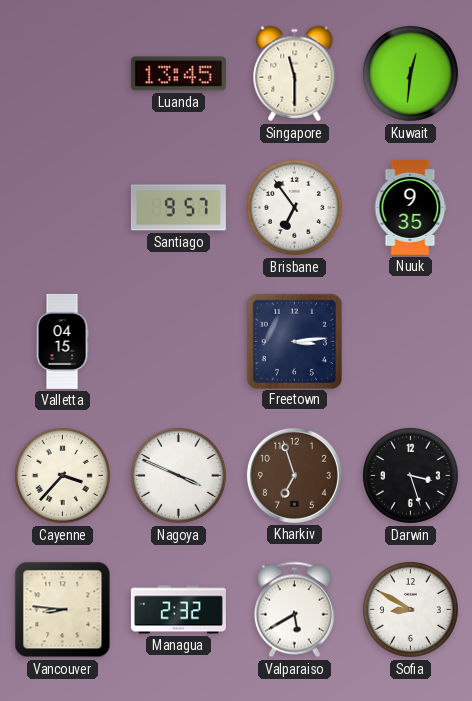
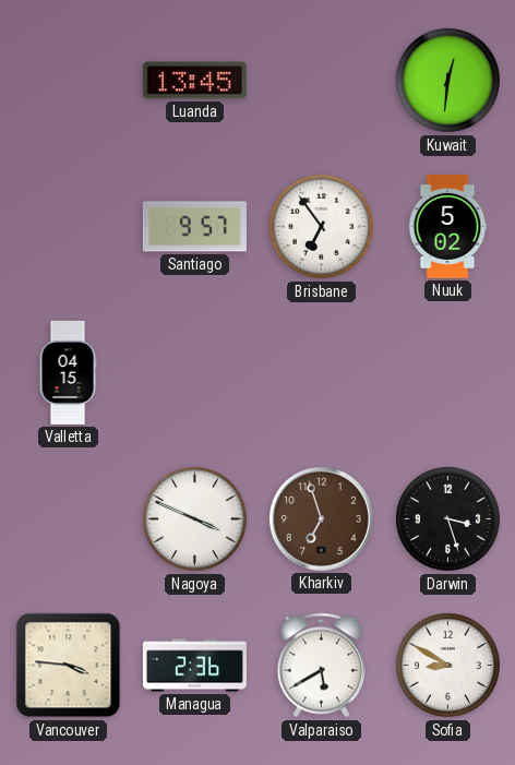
Singapore: 11:30 -> none
Nuuk: 9:35 -> 5:02
Freetown: 3:14 -> none
Cayenne: 3:37 -> none
Vancouver: 8:46 -> 3:46
Managua: 2:32 -> 2:36
